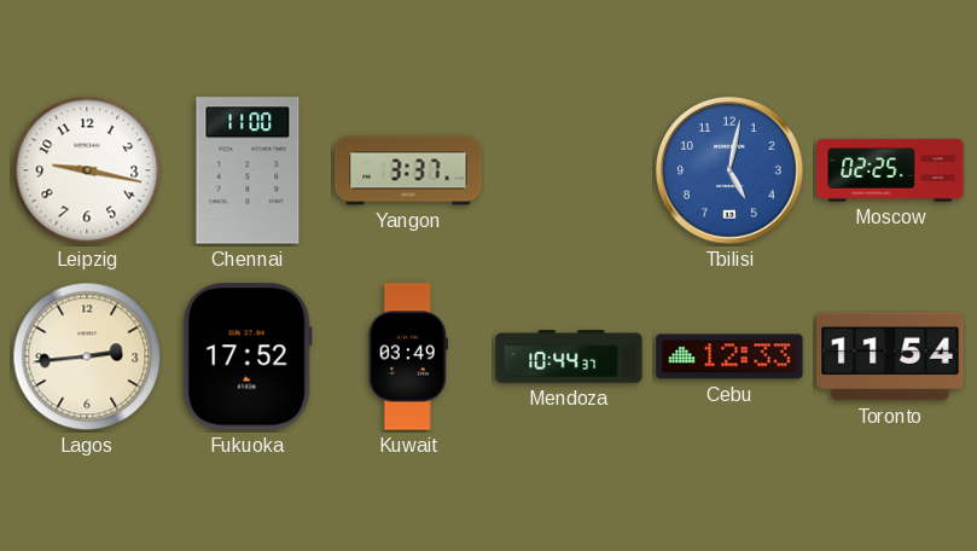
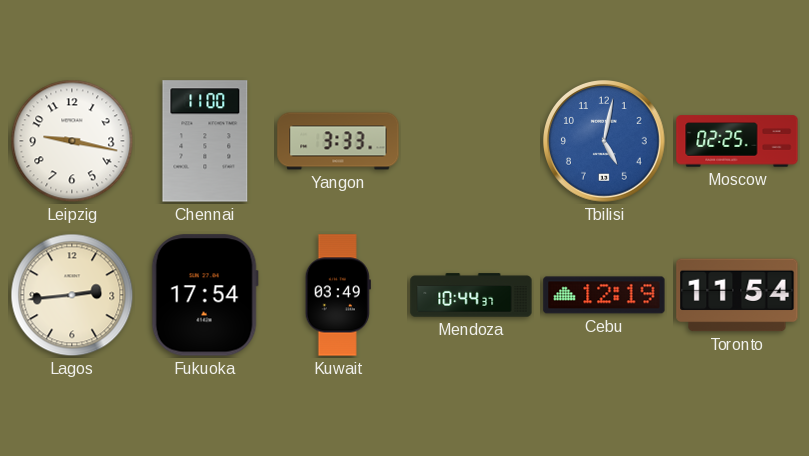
Yangon: 3:37 -> 3:33
Fukuoka: 17:52 -> 17:54
Cebu: 12:33 -> 12:19
